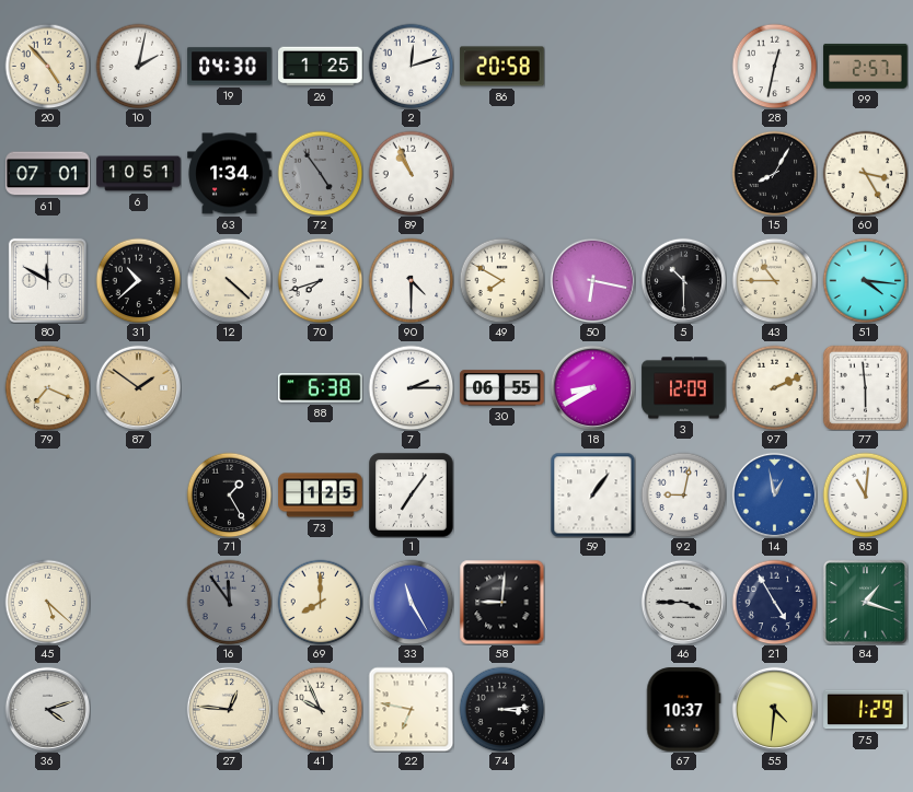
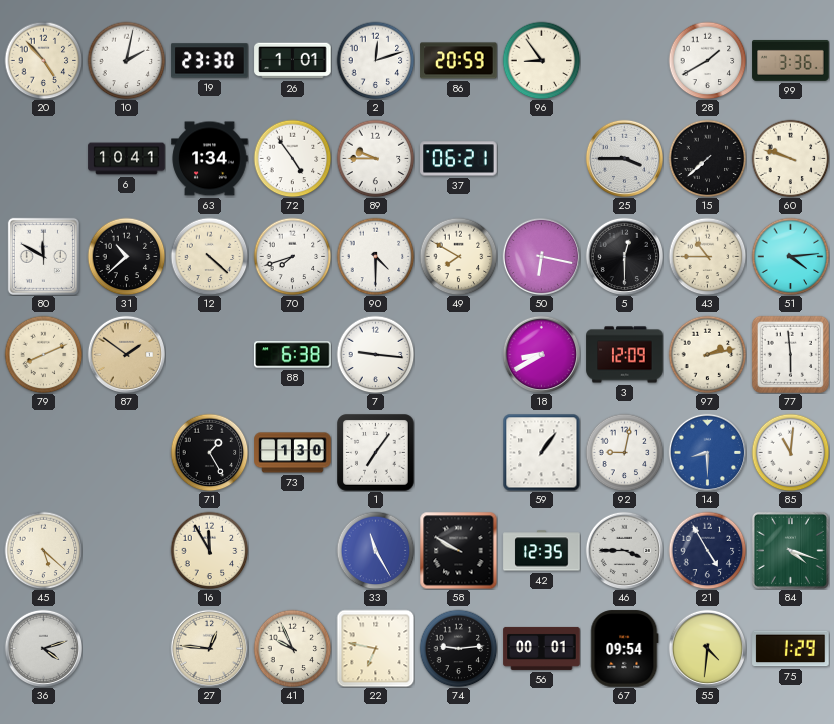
19: 04:30 -> 23:30
26: 1:25 -> 1:01
86: 20:58 -> 20:59
96: none -> 8:54
28: 12:32 -> 1:40
99: 2:57 -> 3:36
61: 07:01 -> none
6: 10:51 -> 10:41
72 dial: grey -> white
89: 10:56 -> 9:45
37: none -> 06:21
25: none -> 3:45
15: 8:05 -> 7:38
60: 3:25 -> 9:48
5: 10:30 -> 12:30
51: 4:16 -> 4:14
79: 7:19 -> 8:11
7: 2:15 -> 9:16
30: 06:55 -> none
97: 2:11 -> 2:13
73: 1:25 -> 1:30
14: 12:58 -> 8:30
16: 11:54 -> 11:55
16 dial: grey -> cream
69: 8:00 -> none
58: 9:01 -> 9:50
42: none -> 12:35
84: 1:18 -> 4:18
74: 3:14 -> 9:14
56: none -> 00:01
67: 10:37 -> 09:54
